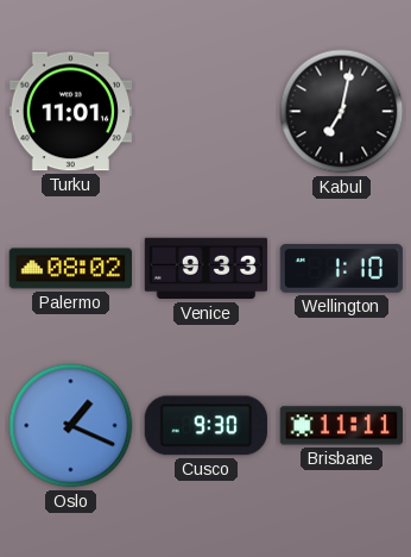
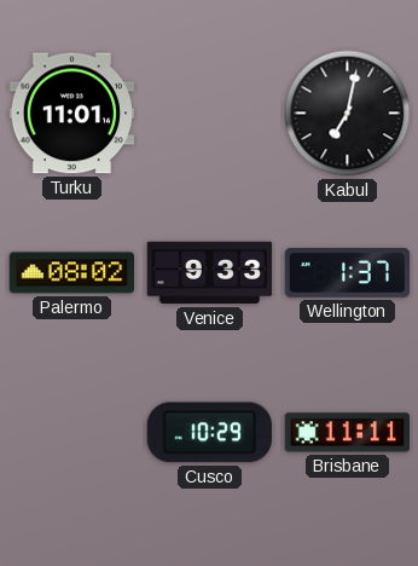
Wellington: 1:10 -> 1:37
Oslo: 1:19 -> none
Cusco: 9:30 -> 10:29
